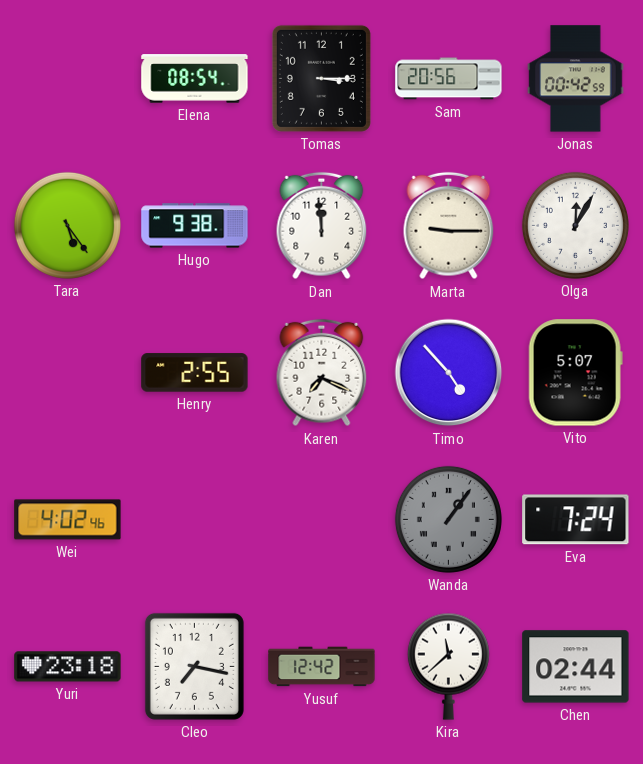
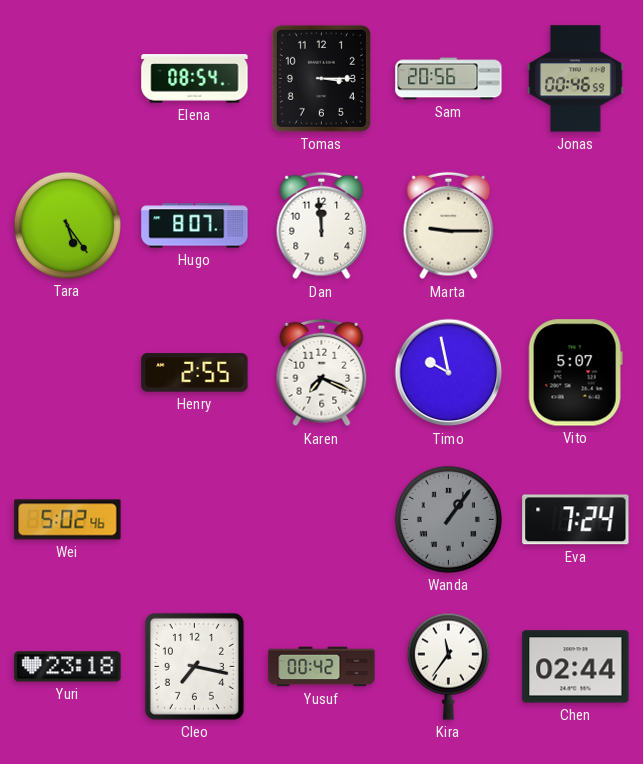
Jonas: 00:42 -> 00:46
Hugo: 9:38 -> 8:07
Olga: 12:05 -> none
Timo: 4:53 -> 9:58
Wei: 4:02 -> 5:02
Yusuf: 12:42 -> 00:42
Kira: 11:38 -> 11:36
